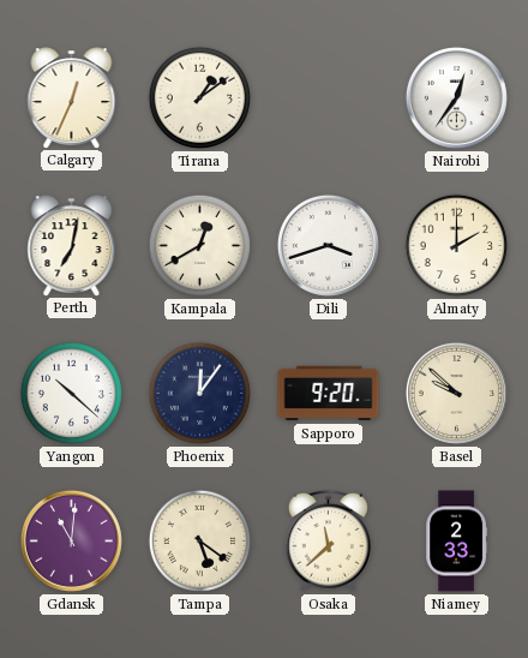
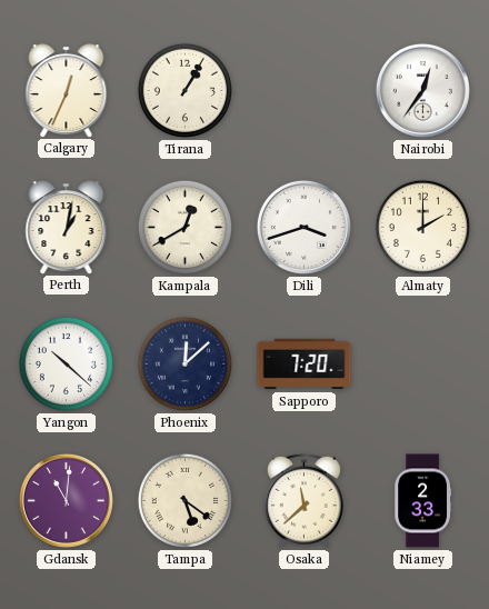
Tirana: 1:09 -> 1:05
Perth: 7:02 -> 1:02
Phoenix: 12:06 -> 12:08
Sapporo: 9:20 -> 7:20
Basel: 9:52 -> none
